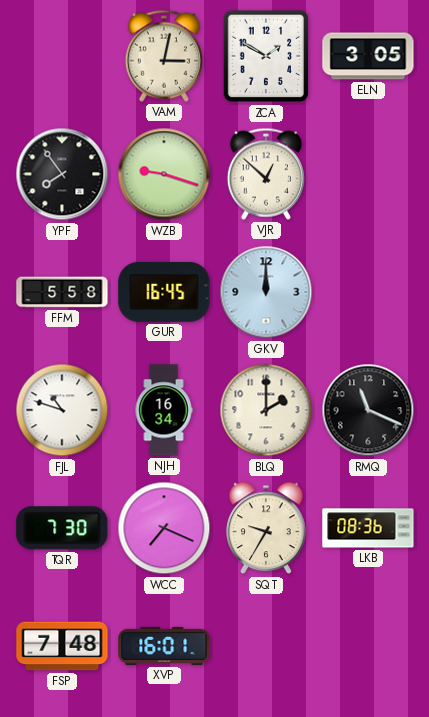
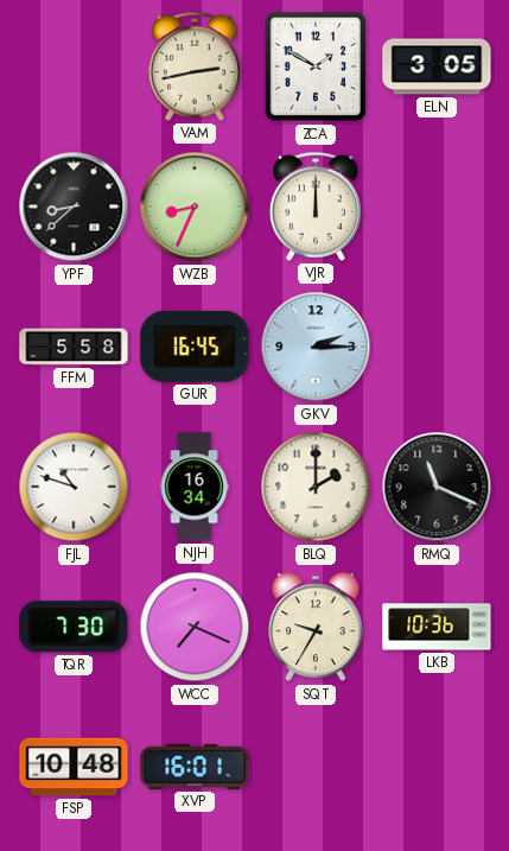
VAM: 3:02 -> 2:43
YPF: 7:54 -> 8:38
WZB: 9:18 -> 8:34
VJR: 12:52 -> 12:00
GKV: 12:00 -> 2:15
LKB: 08:36 -> 10:36
FSP: 7:48 -> 10:48
